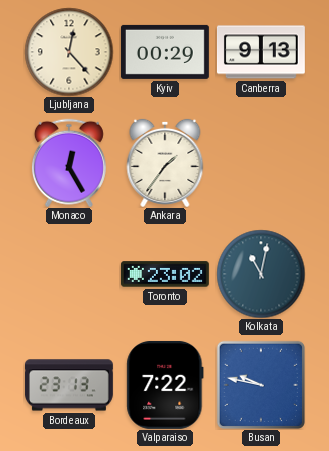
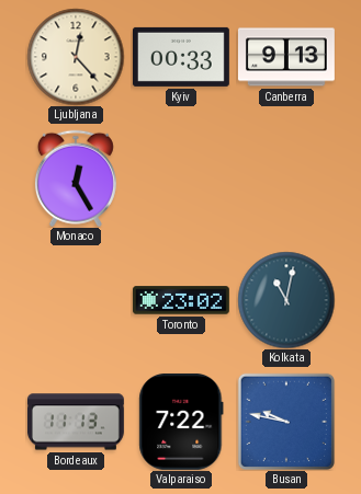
Kyiv: 00:29 -> 00:33
Ankara: 1:36 -> none
Bordeaux: 23:13 -> 11:13
